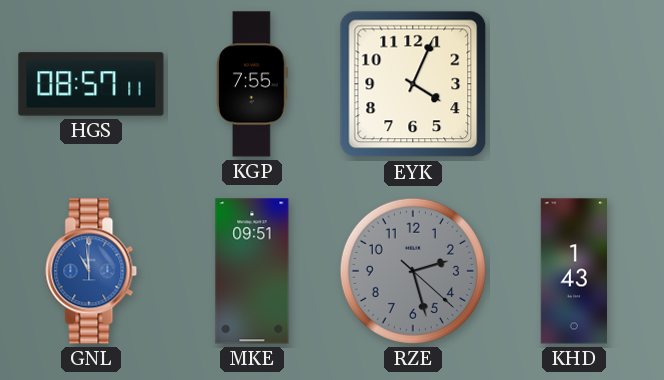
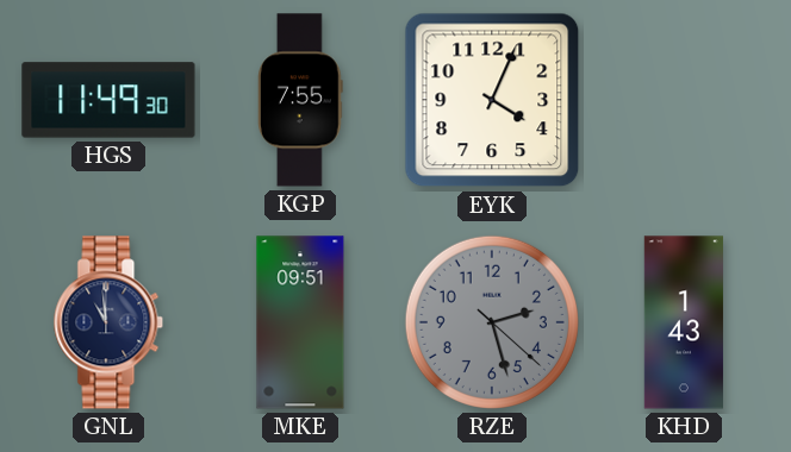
HGS: 08:57 -> 11:49
GNL dial: blue -> navy
